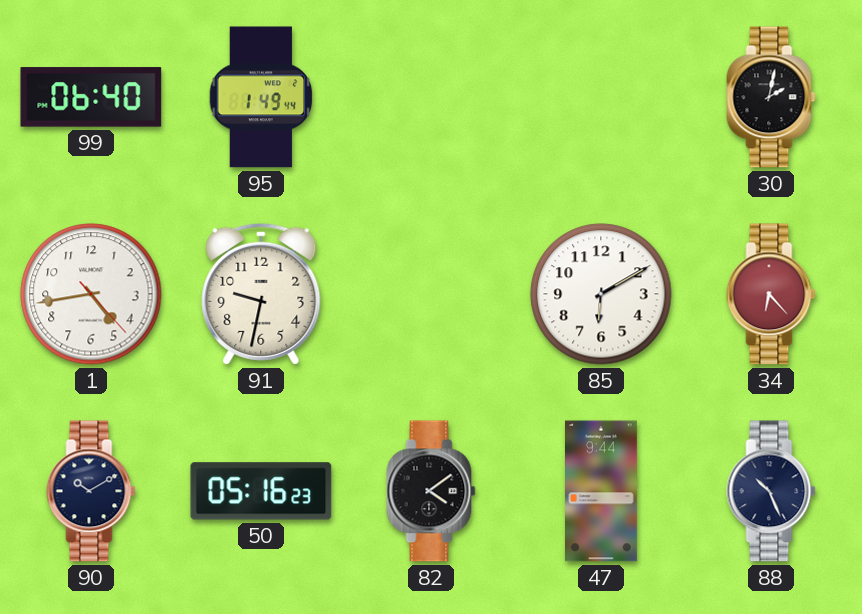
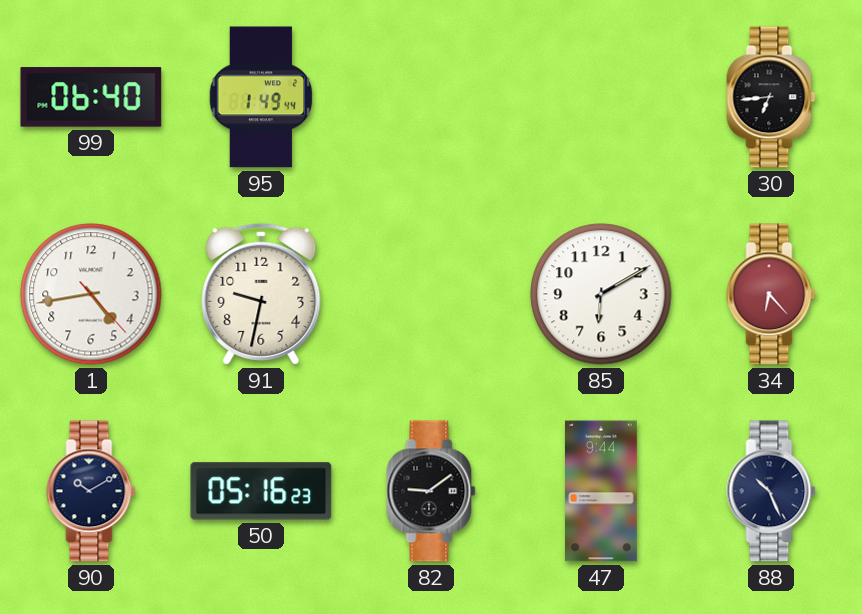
30: 2:02 -> 6:44
82: 4:09 -> 9:09
